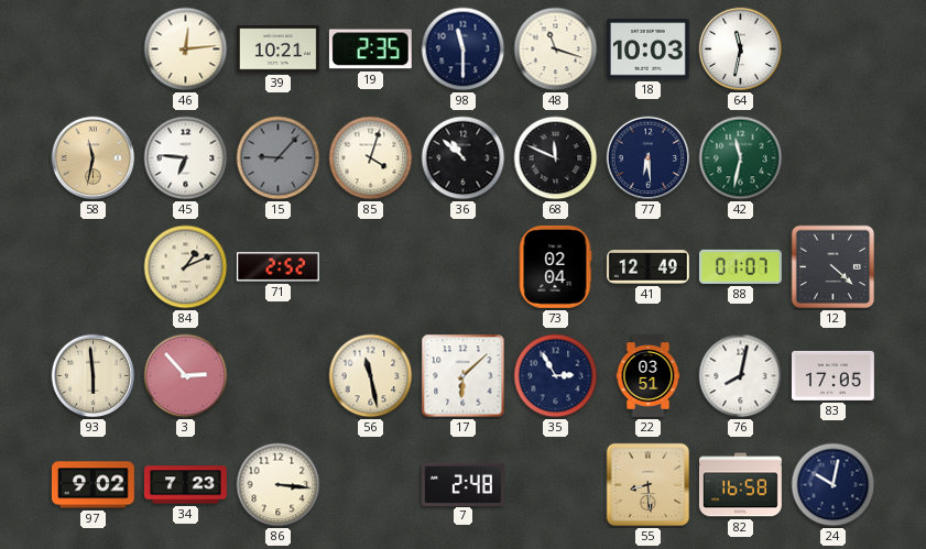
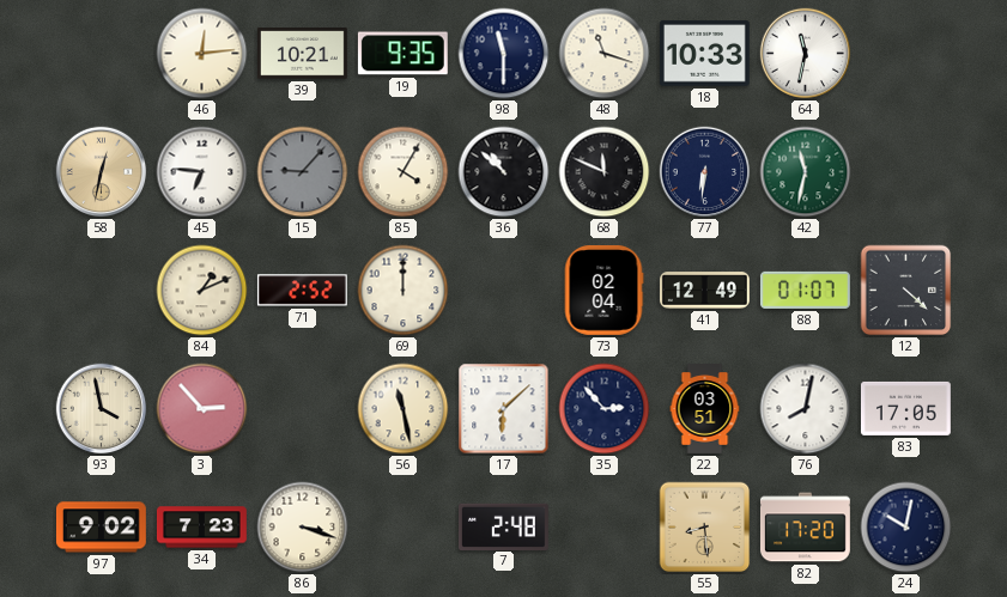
19: 2:35 -> 9:35
18: 10:03 -> 10:33
58: 11:32 -> 12:32
85: 4:03 -> 4:05
77: 6:29 -> 6:31
69: none -> 12:00
93: 5:59 -> 3:58
35: 2:55 -> 2:53
86: 3:16 -> 3:18
82: 16:58 -> 17:20
